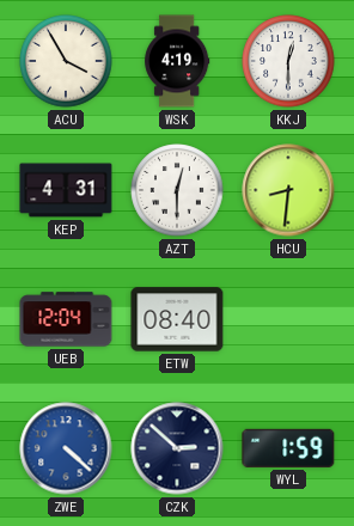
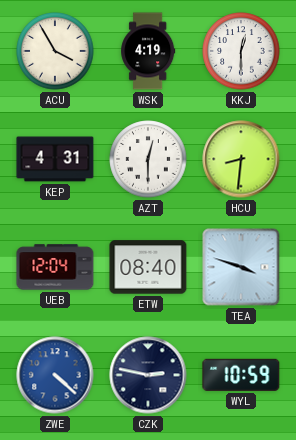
TEA: none -> 3:48
CZK: 2:52 -> 2:47
WYL: 1:59 -> 10:59
